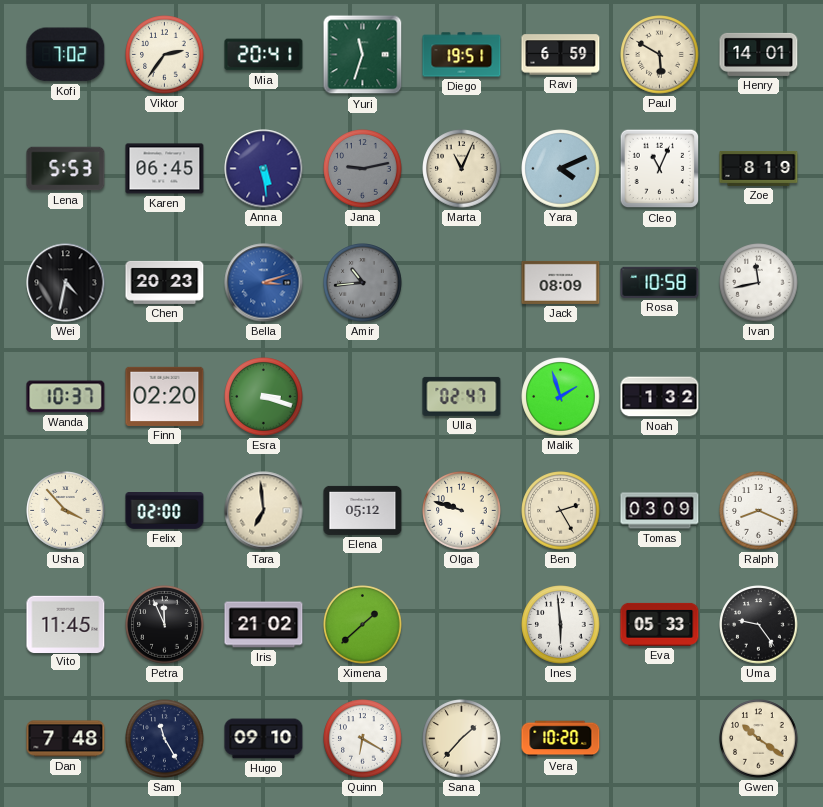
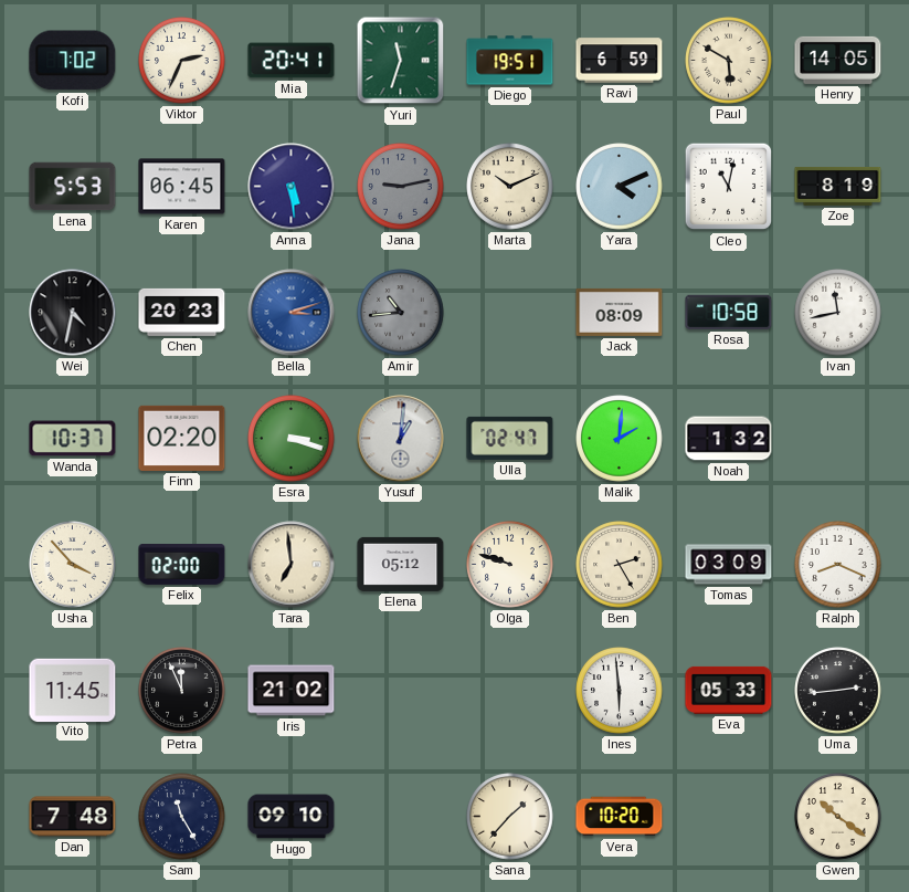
Viktor: 2:36 -> 2:34
Henry: 14:01 -> 14:05
Marta: 11:04 -> 10:11
Cleo: 11:04 -> 11:02
Yusuf: none -> 1:01
Malik: 1:57 -> 2:01
Ximena: 1:38 -> none
Uma: 9:24 -> 2:44
Quinn: 6:20 -> none
